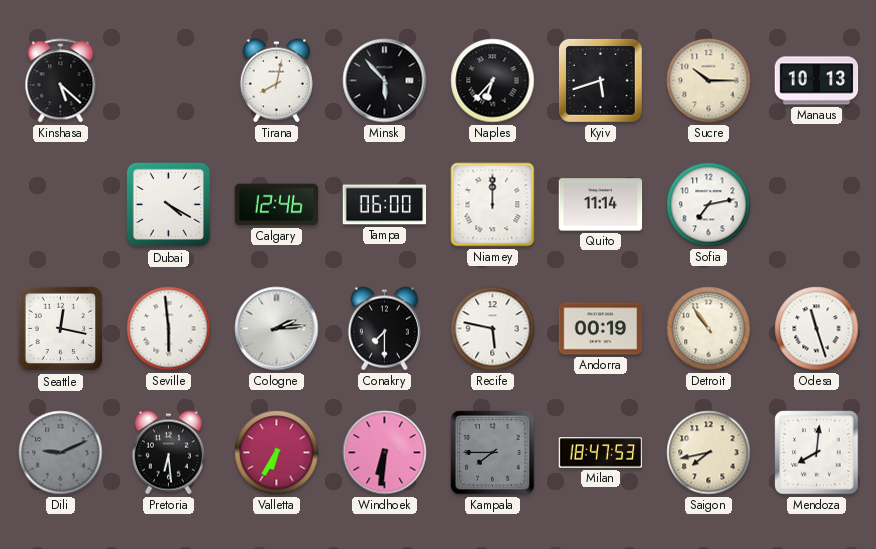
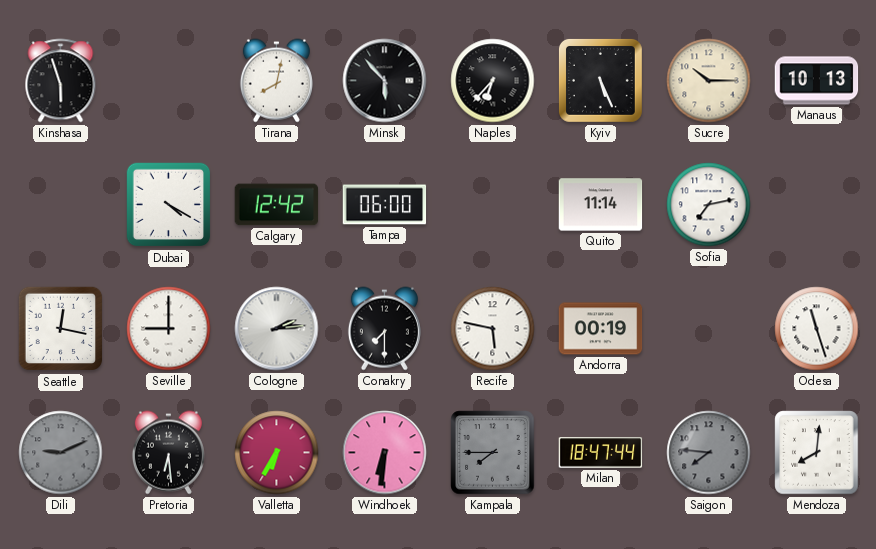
Kinshasa: 5:22 -> 5:57
Kyiv: 5:42 -> 5:26
Calgary: 12:46 -> 12:42
Niamey: 12:00 -> none
Seville: 5:59 -> 9:00
Detroit: 10:54 -> none
Milan: 18:47:53 -> 18:47:44
Saigon: 7:43 -> 7:46
Saigon dial: cream -> grey
